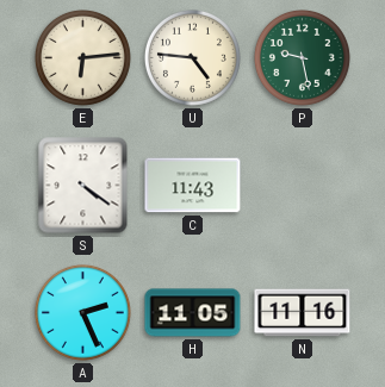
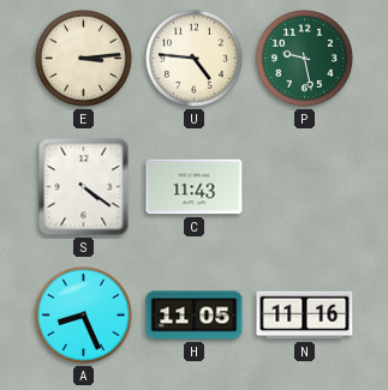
E: 6:14 -> 3:14
A: 2:26 -> 8:26
